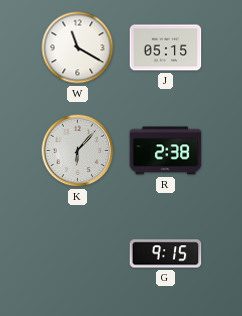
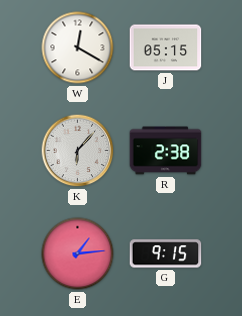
W: 11:20 -> 12:20
E: none -> 1:14
